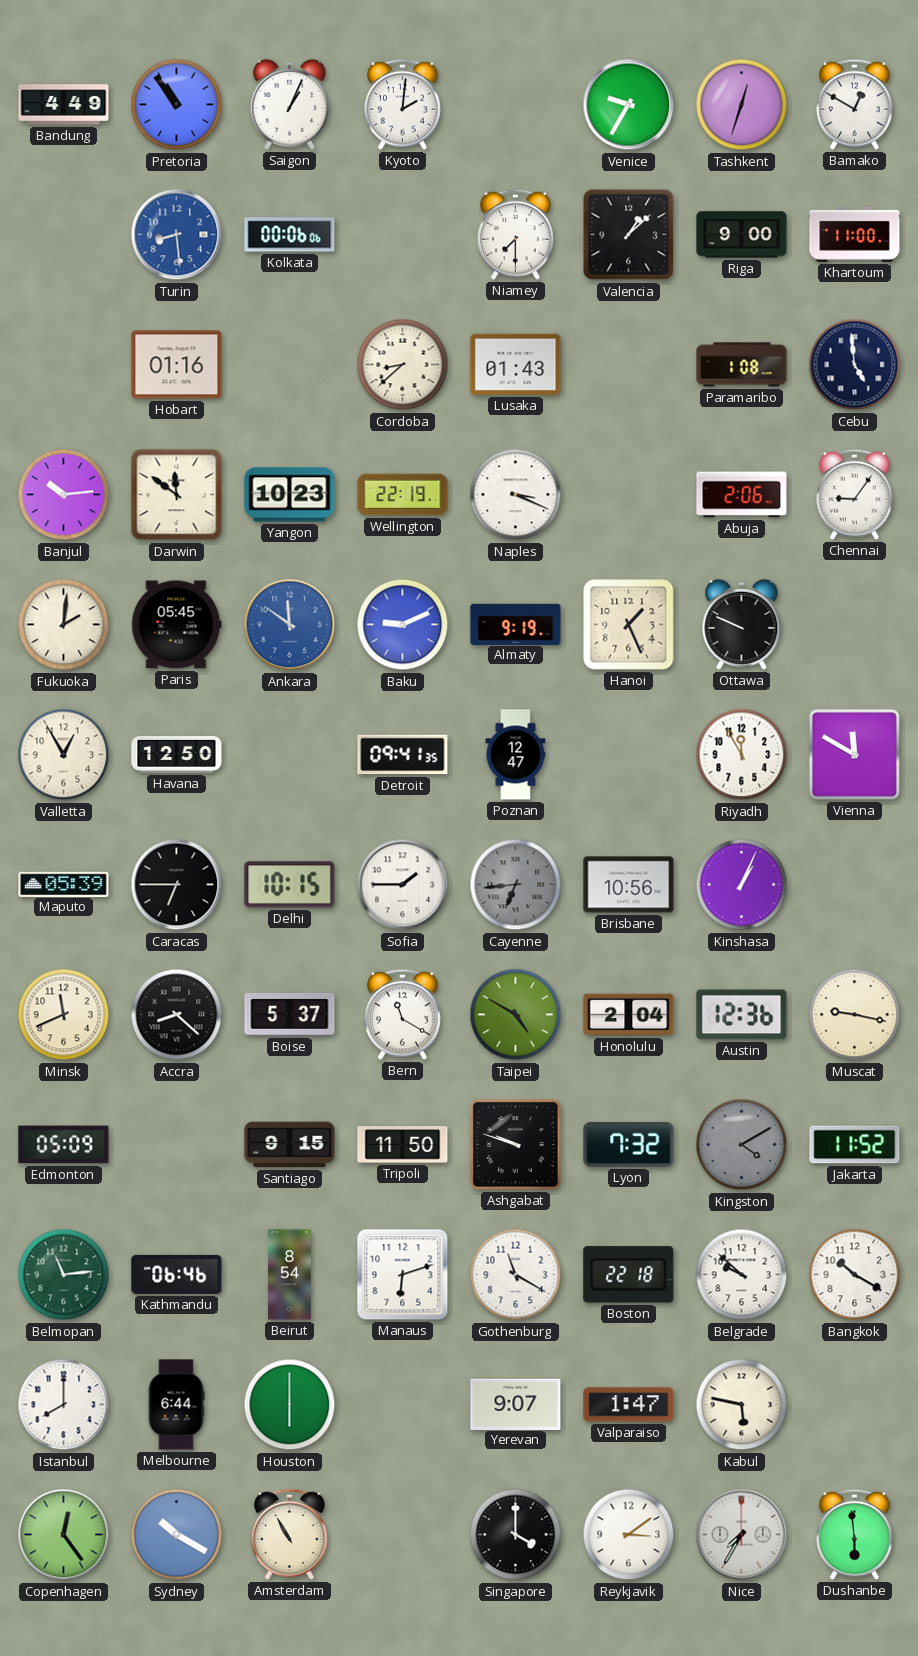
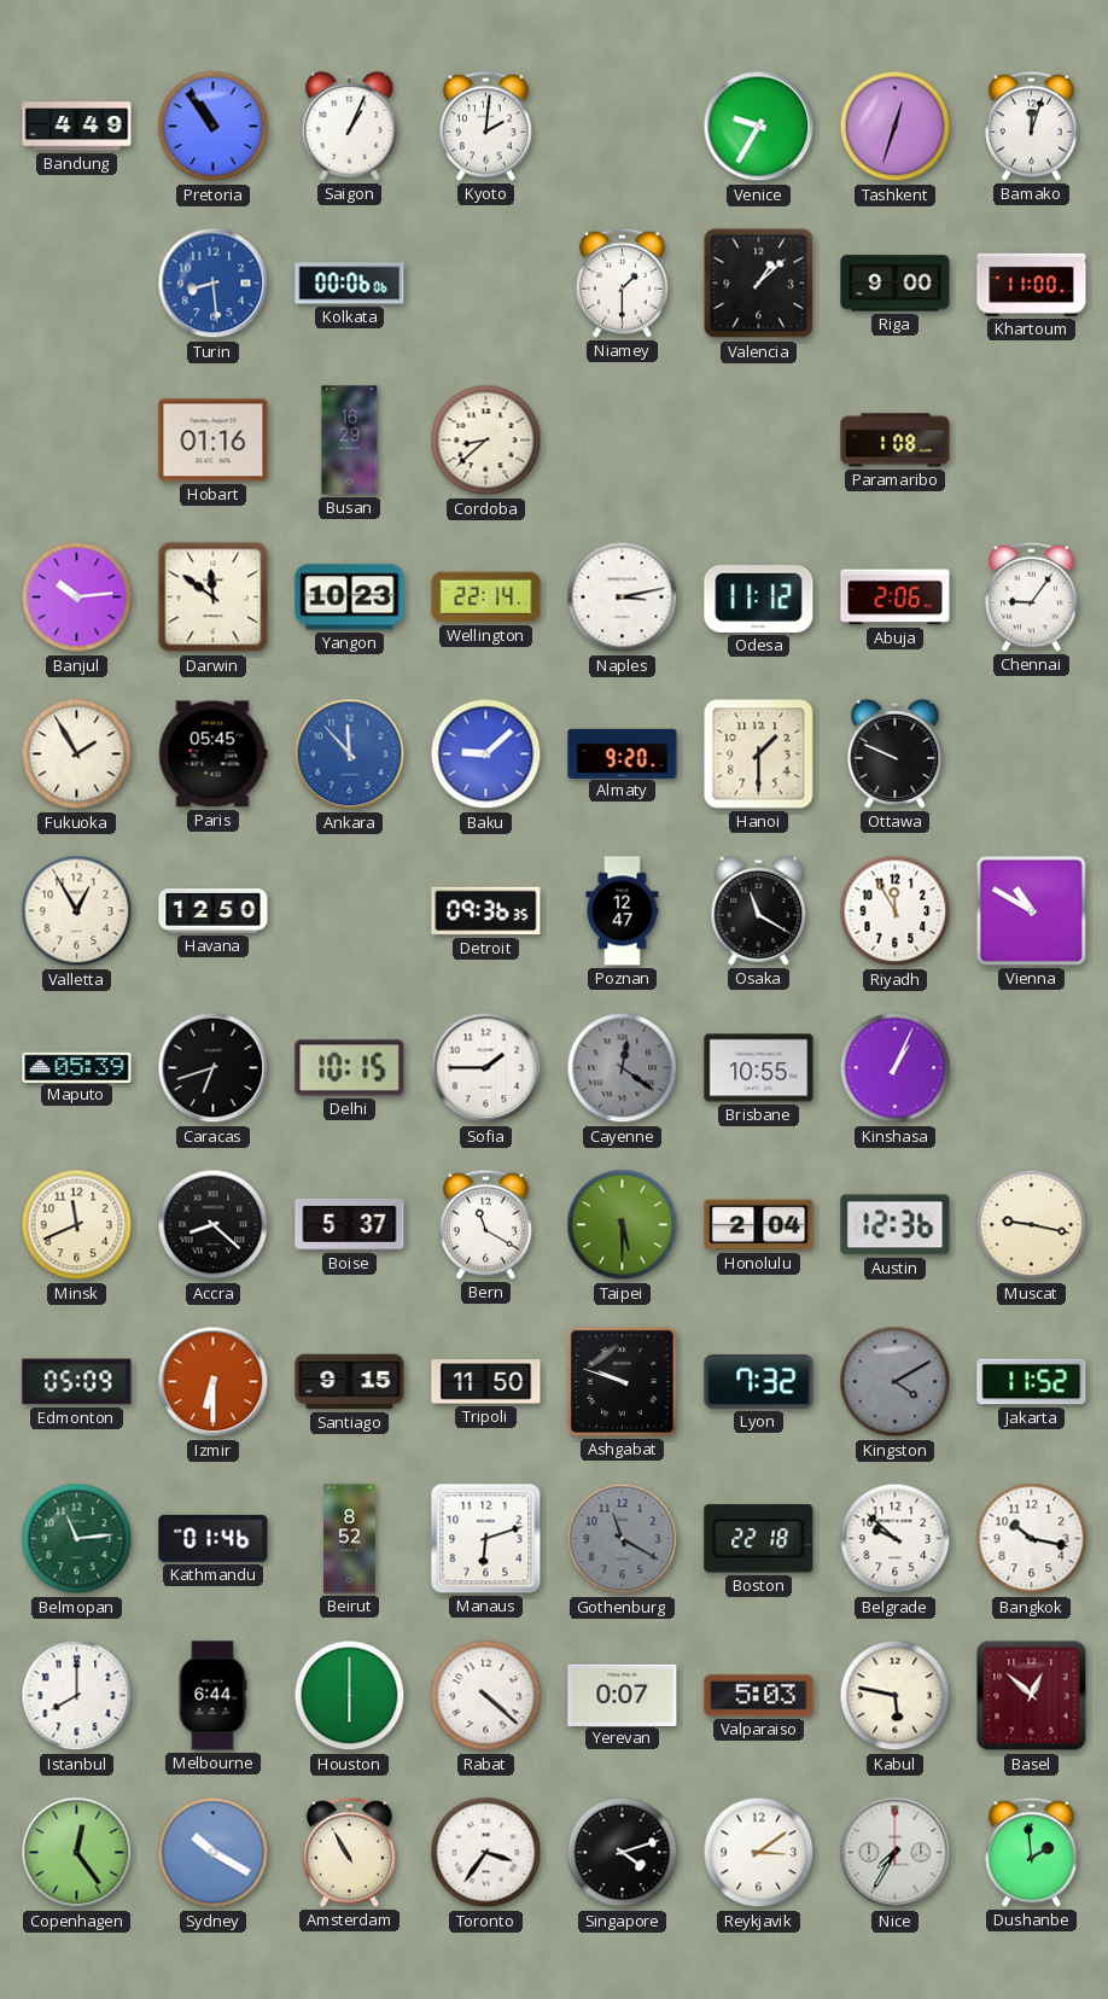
Bamako: 12:50 -> 12:03
Niamey: 7:30 -> 1:30
Busan: none -> 16:29
Lusaka: 01:43 -> none
Cebu: 4:59 -> none
Wellington: 22:19 -> 22:14
Naples: 3:19 -> 3:13
Odesa: none -> 11:12
Fukuoka: 2:01 -> 1:55
Ankara: 11:51 -> 11:53
Baku: 9:11 -> 9:08
Almaty: 9:19 -> 9:20
Hanoi: 1:26 -> 1:30
Detroit: 09:41 -> 09:36
Osaka: none -> 11:20
Vienna: 11:50 -> 10:50
Caracas: 6:45 -> 6:42
Cayenne: 6:44 -> 12:21
Brisbane: 10:56 -> 10:55
Taipei: 4:50 -> 5:30
Izmir: none -> 6:30
Kathmandu: 06:46 -> 01:46
Beirut: 8:54 -> 8:52
Gothenburg dial: white -> grey
Bangkok: 10:20 -> 10:17
Rabat: none -> 4:22
Yerevan: 9:07 -> 0:07
Valparaiso: 1:47 -> 5:03
Basel: none -> 12:52
Toronto: none -> 3:36
Singapore: 4:00 -> 4:12
Dushanbe: 5:59 -> 1:59
